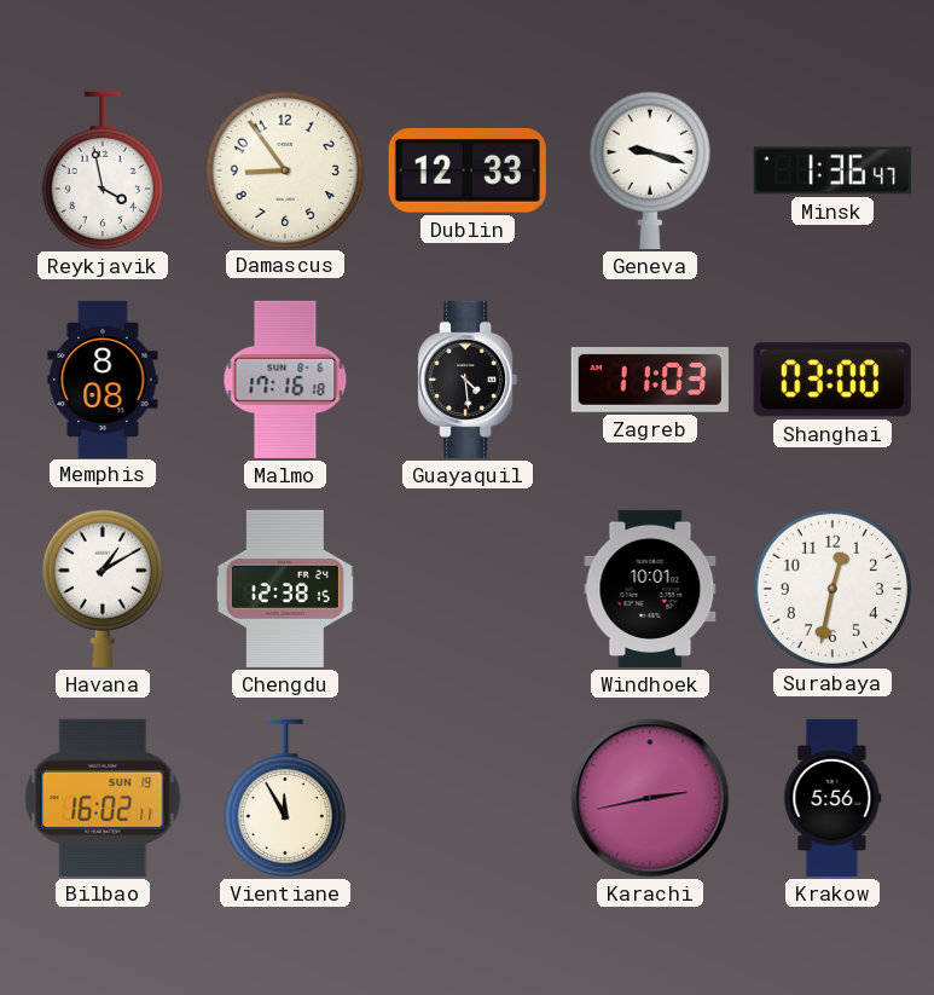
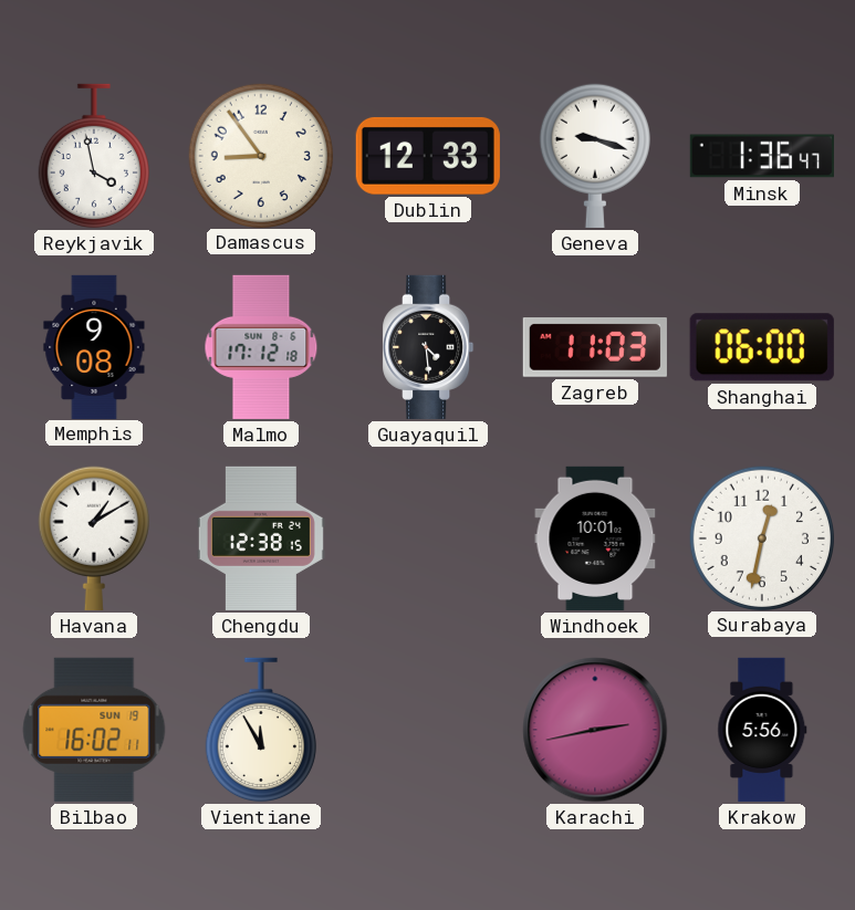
Memphis: 8:08 -> 9:08
Malmo: 17:16 -> 17:12
Shanghai: 03:00 -> 06:00
